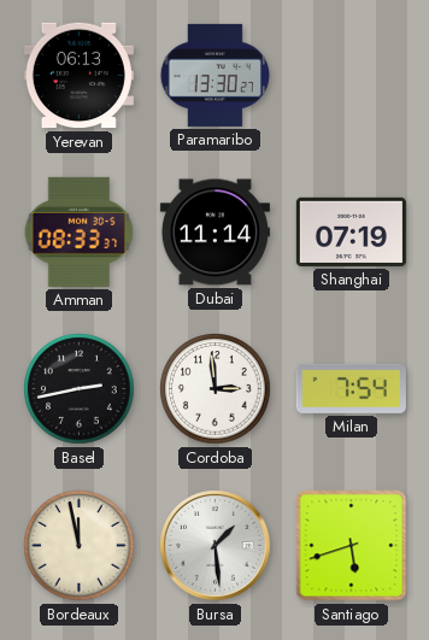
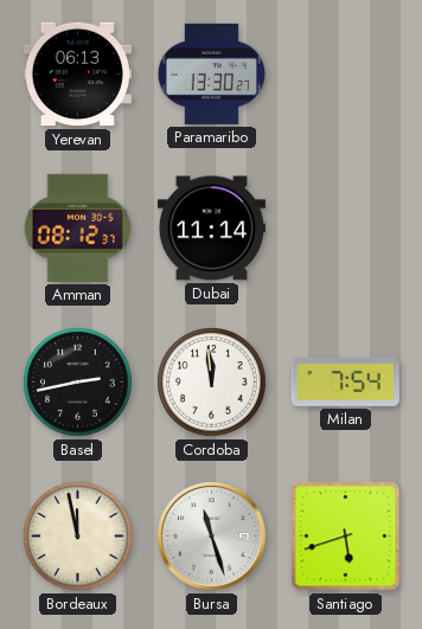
Amman: 08:33 -> 08:12
Shanghai: 07:19 -> none
Cordoba: 2:59 -> 11:59
Bursa: 1:29 -> 11:27
